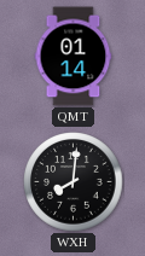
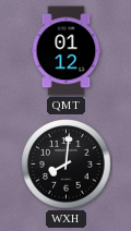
QMT: 01:14 -> 01:12
